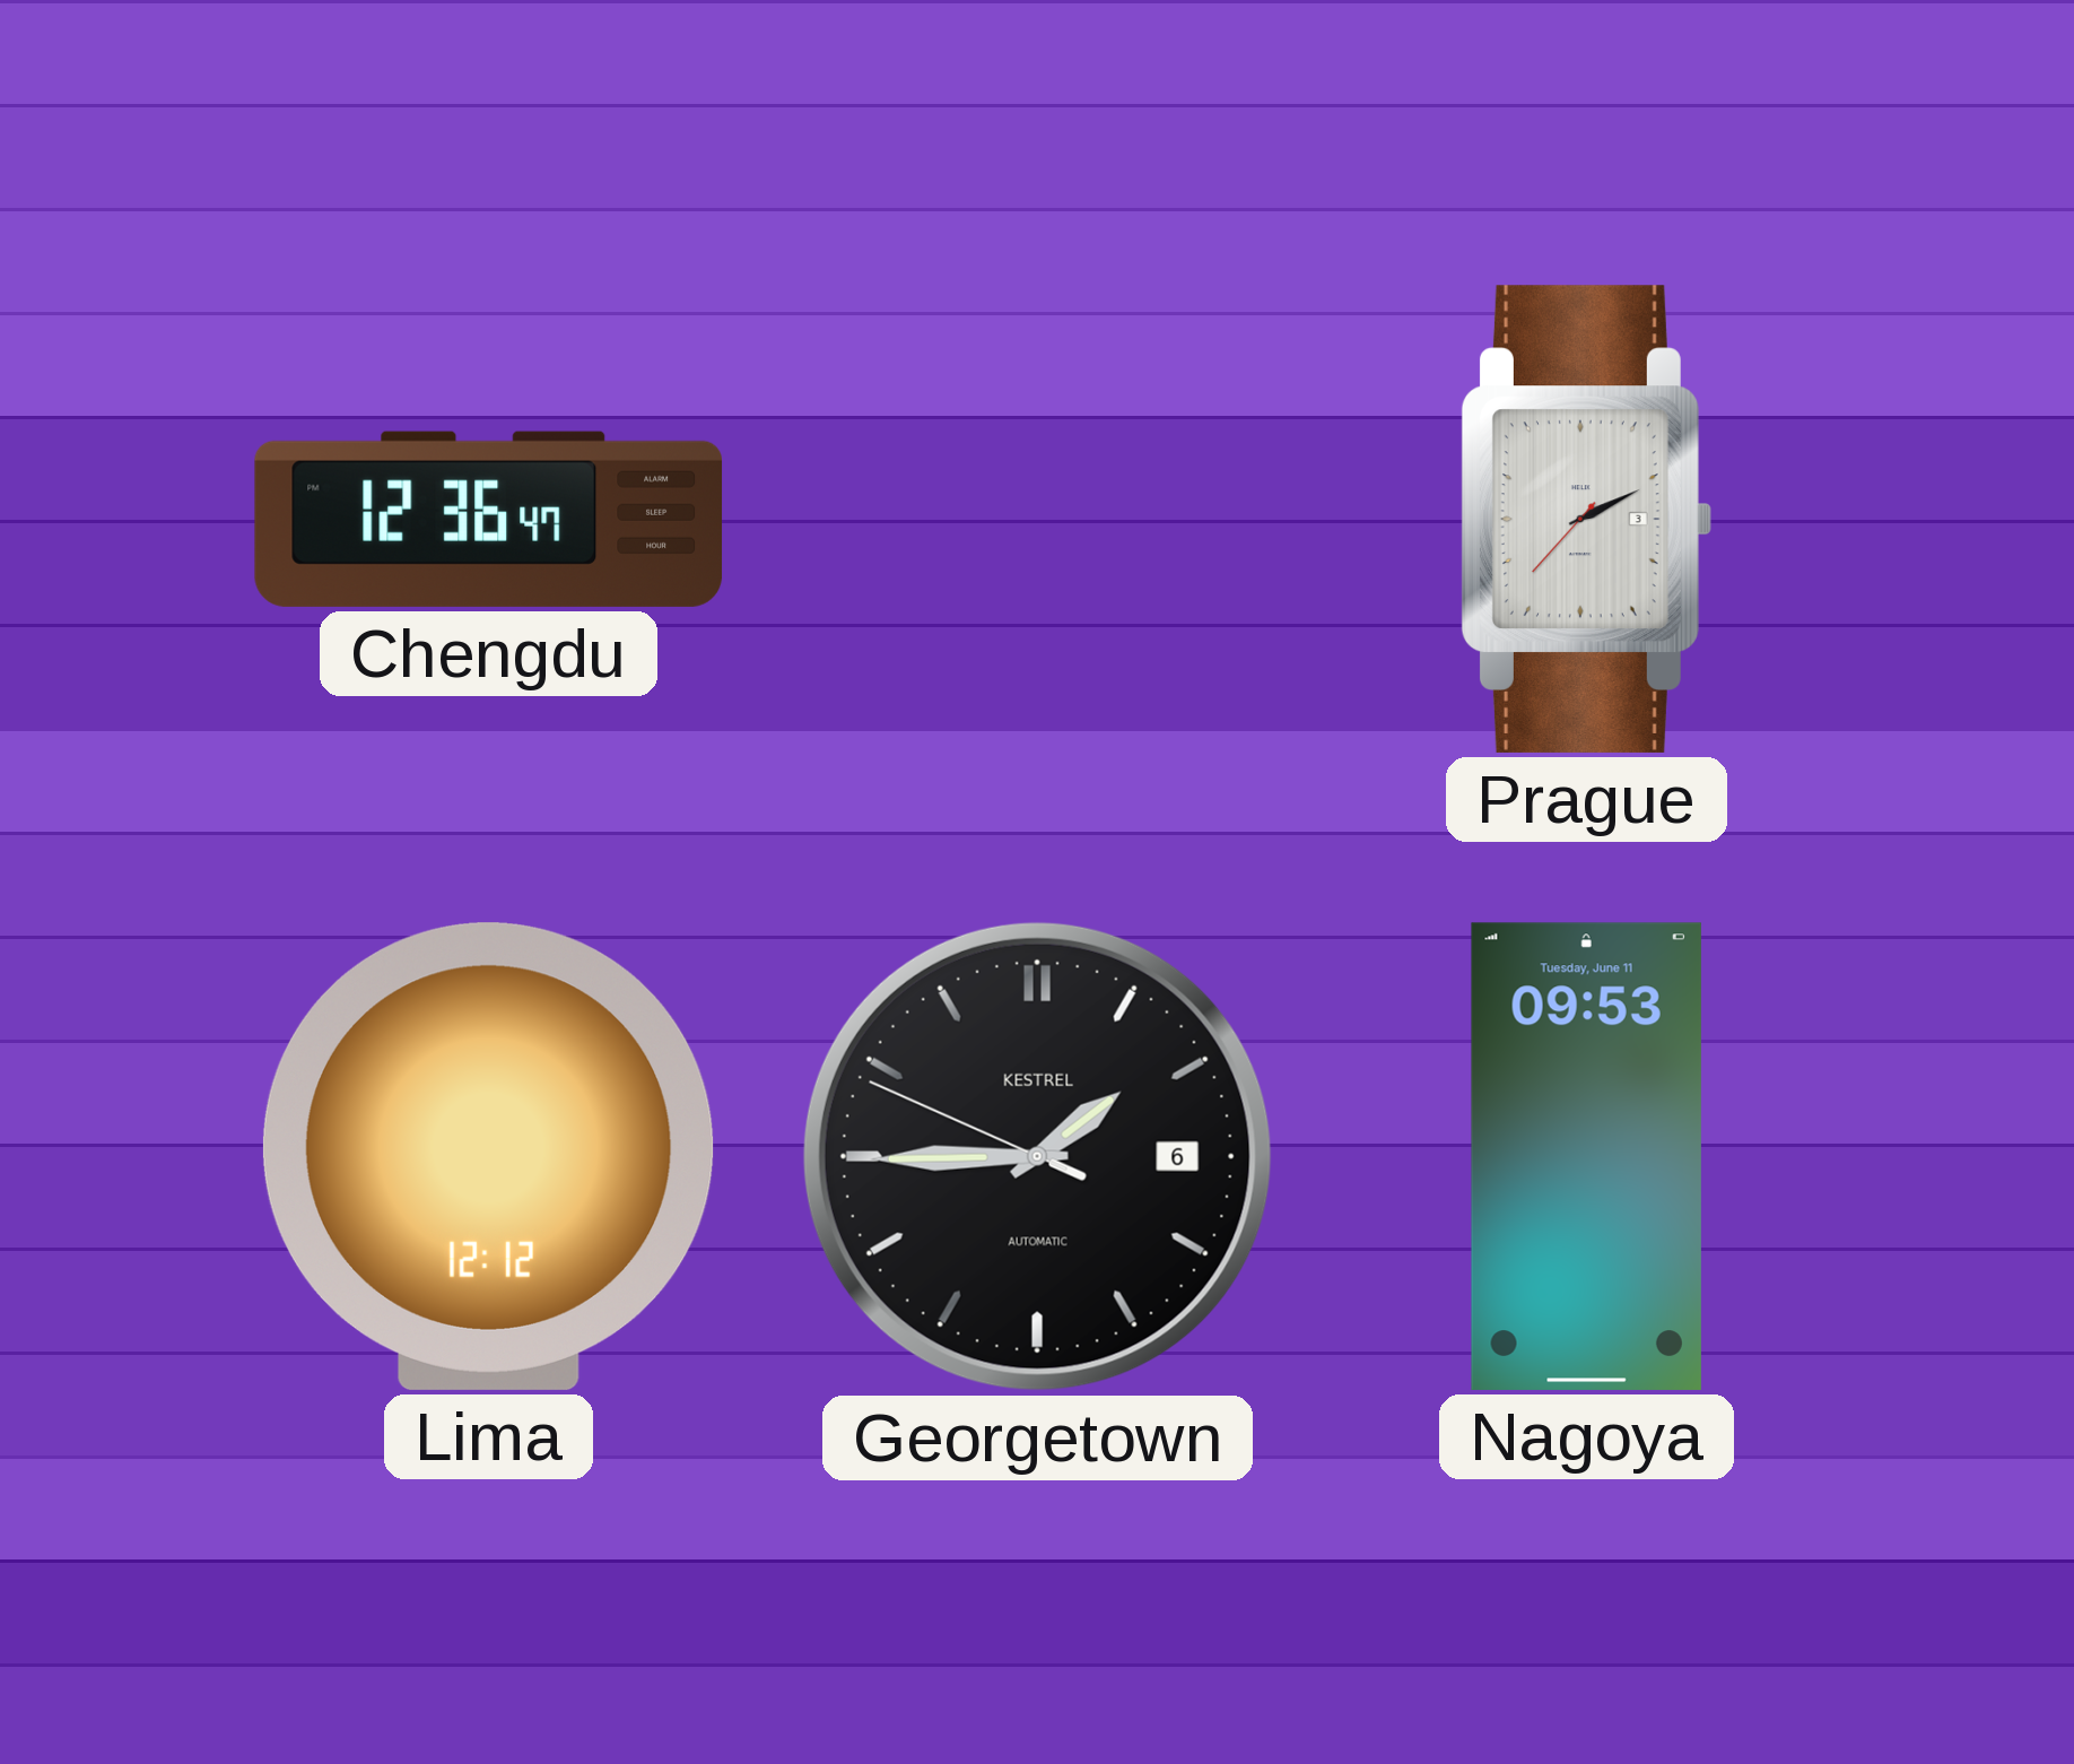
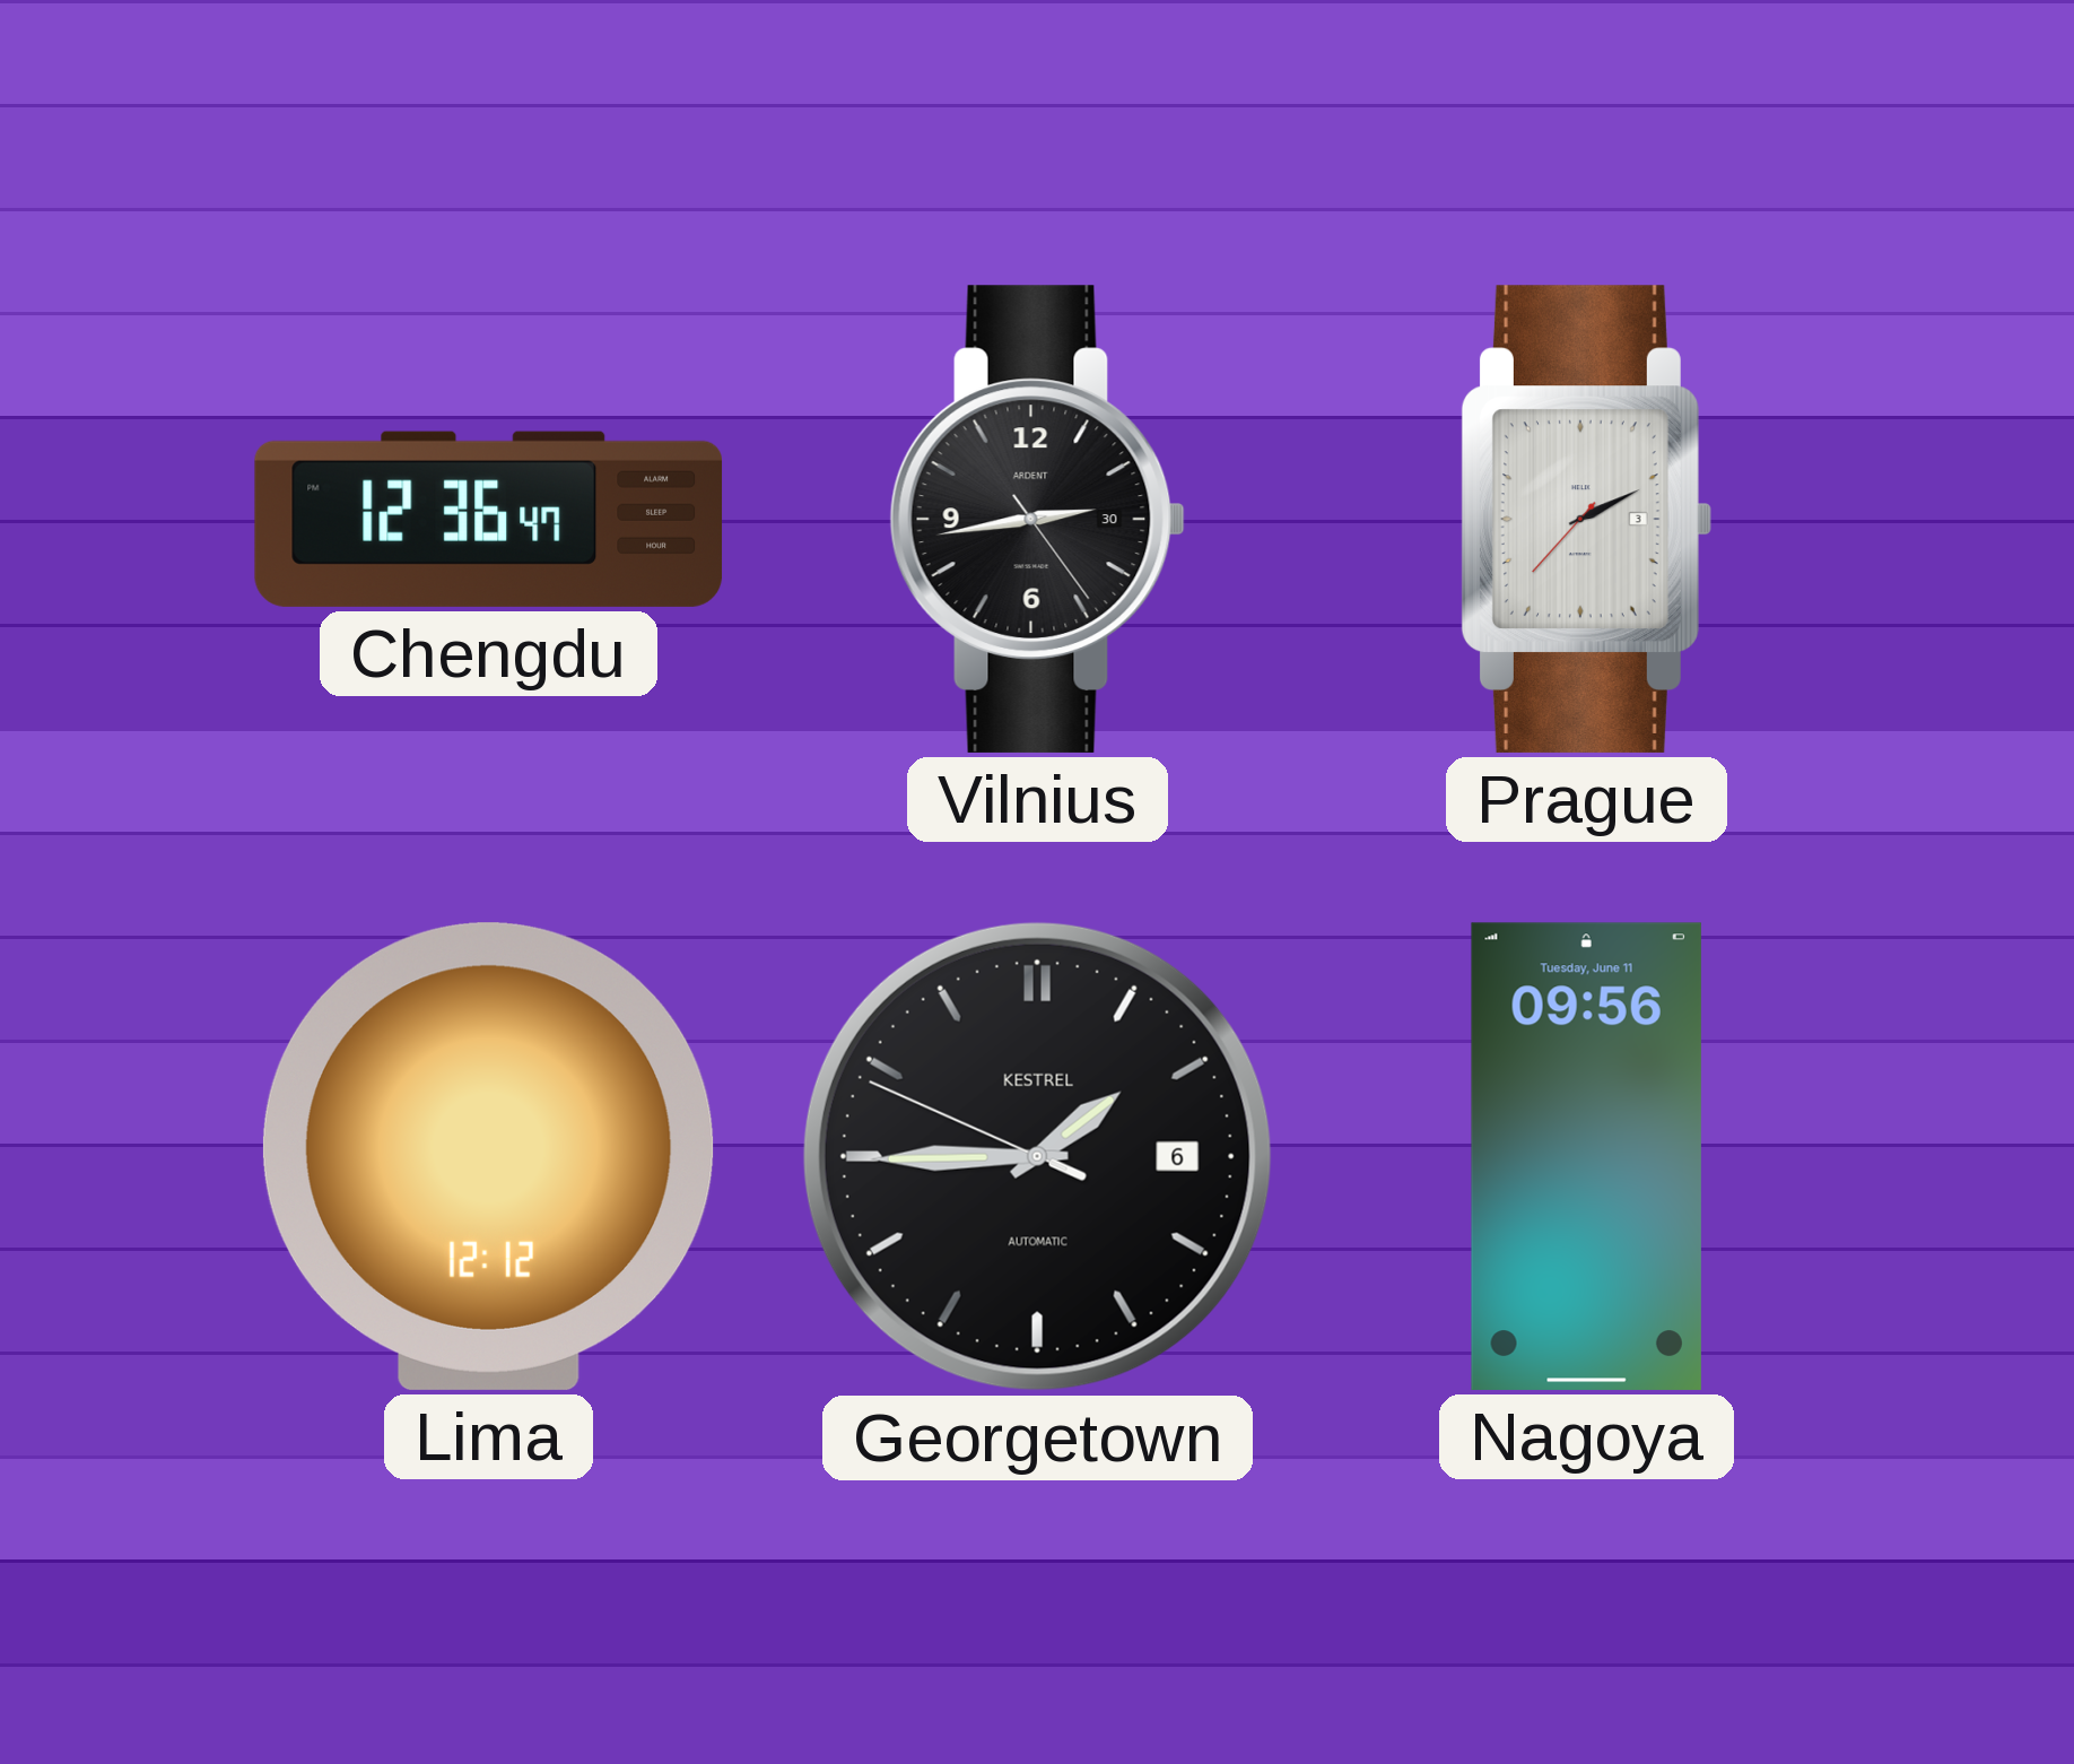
Vilnius: none -> 2:43
Nagoya: 09:53 -> 09:56
